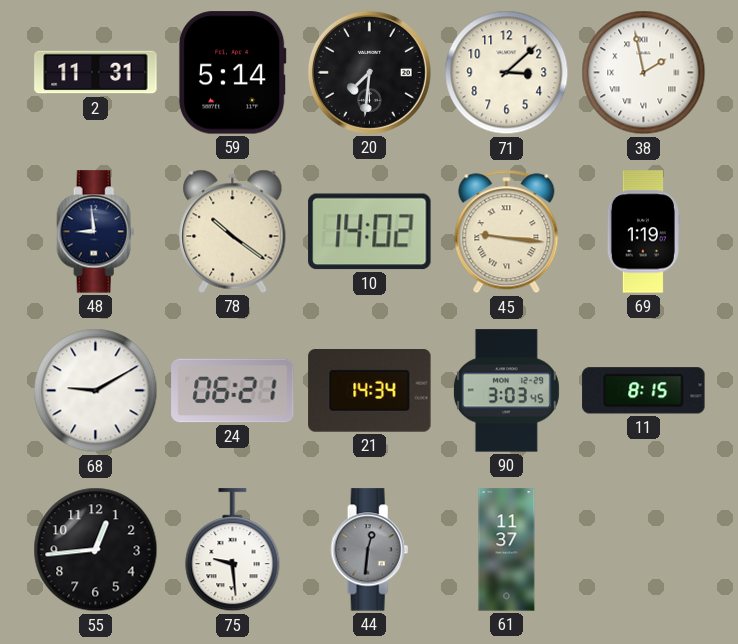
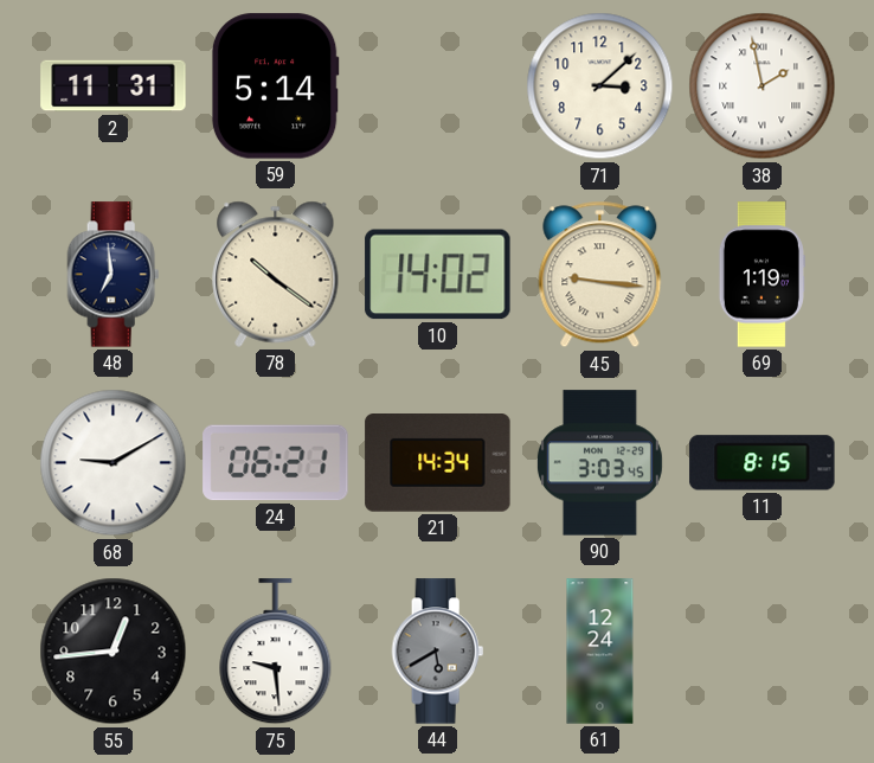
20: 7:31 -> none
48: 8:59 -> 6:59
44: 12:31 -> 5:40
61: 11:37 -> 12:24
